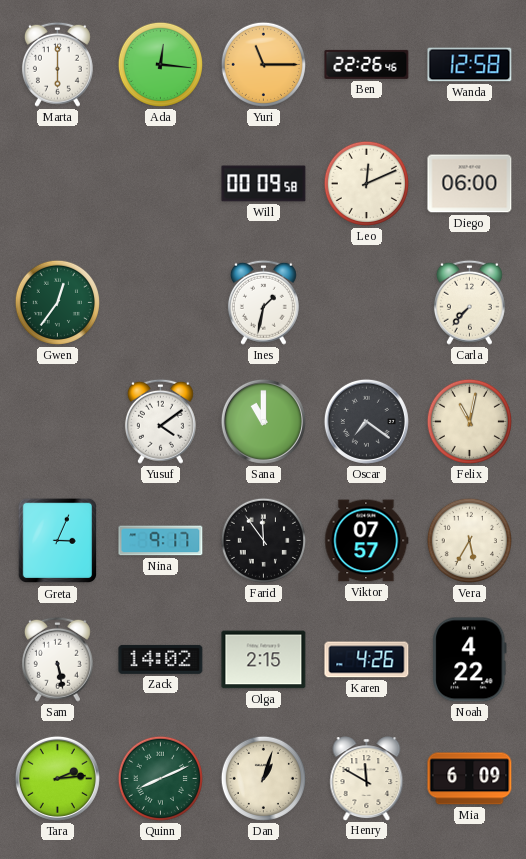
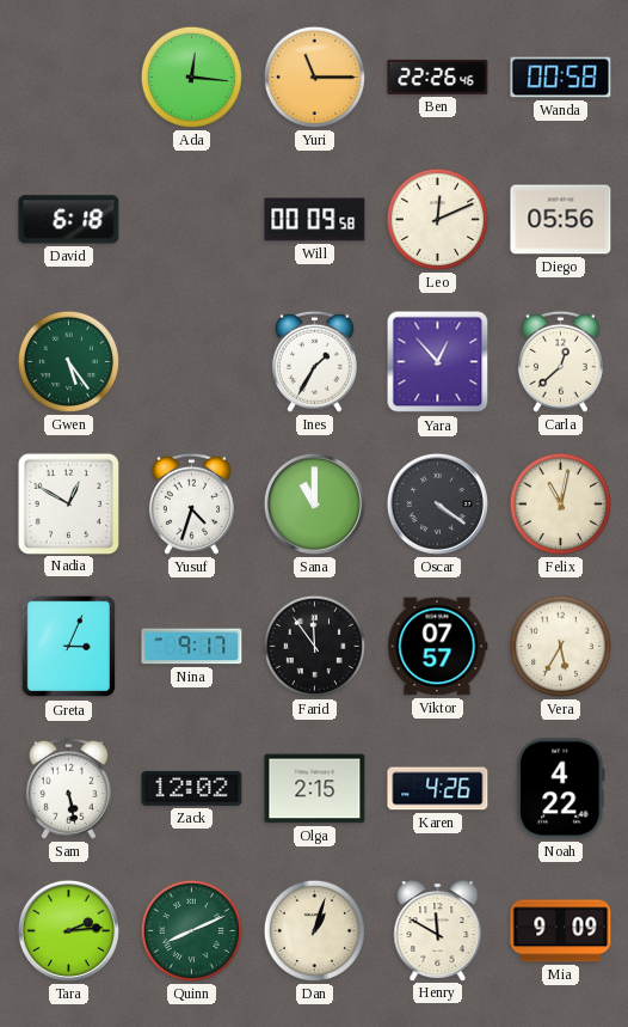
Marta: 6:00 -> none
Wanda: 12:58 -> 00:58
David: none -> 6:18
Diego: 06:00 -> 05:56
Gwen: 12:36 -> 5:24
Ines: 1:32 -> 1:35
Yara: none -> 12:53
Carla: 7:37 -> 12:38
Nadia: none -> 12:50
Yusuf: 4:09 -> 4:33
Oscar: 7:21 -> 4:21
Zack: 14:02 -> 12:02
Mia: 6:09 -> 9:09
